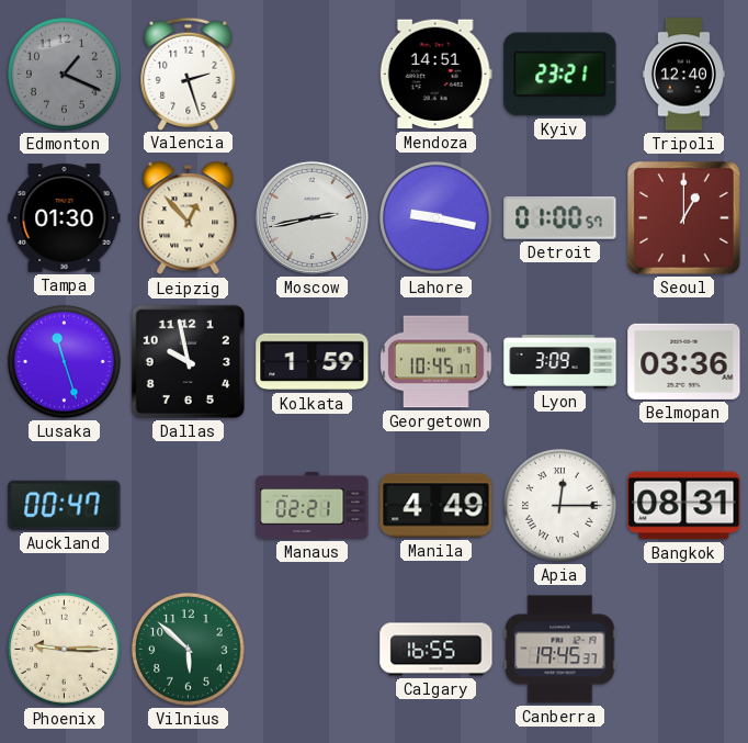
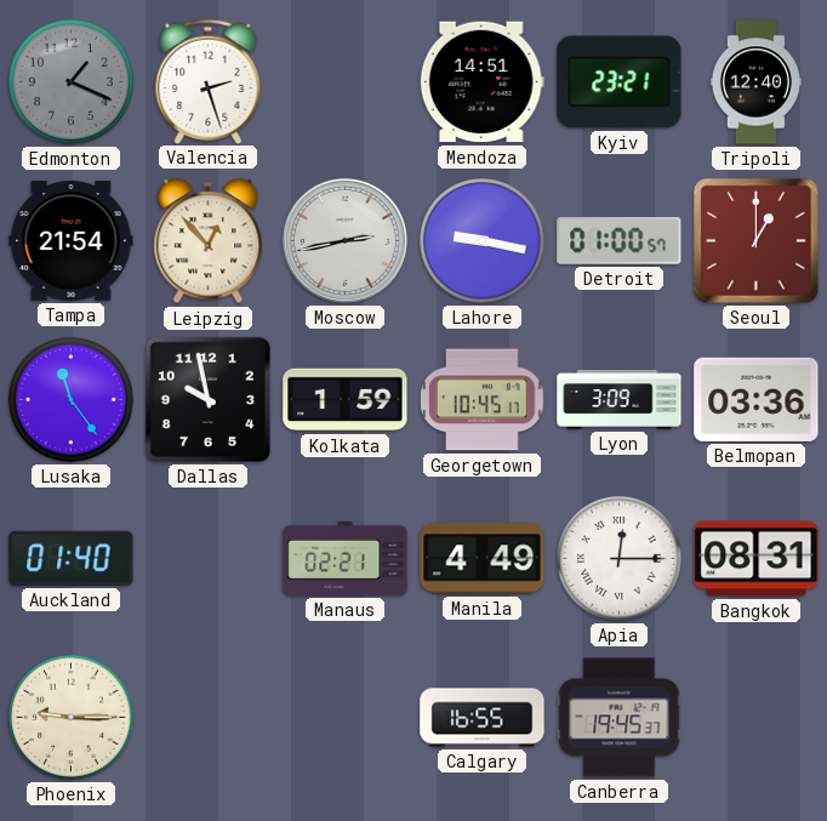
Tampa: 01:30 -> 21:54
Lusaka: 11:27 -> 11:24
Auckland: 00:47 -> 01:40
Vilnius: 5:52 -> none
